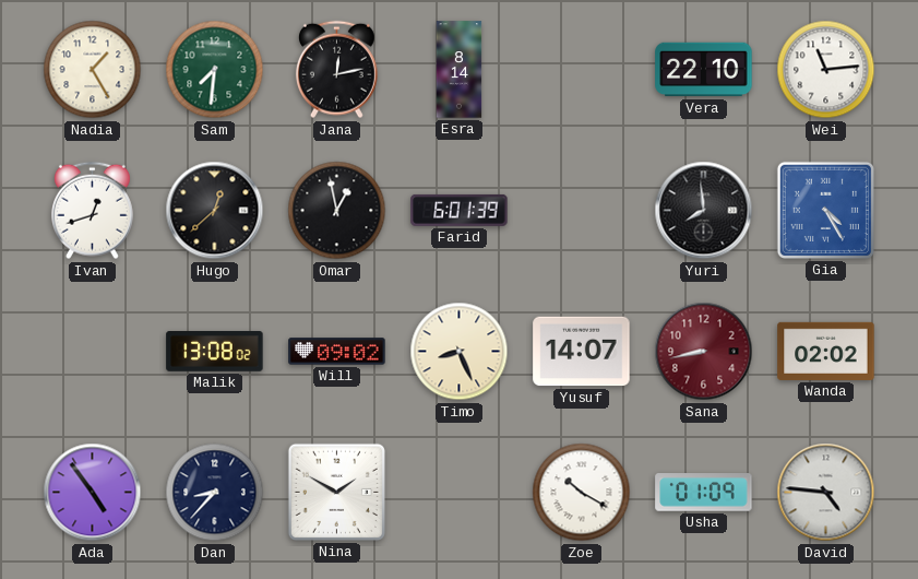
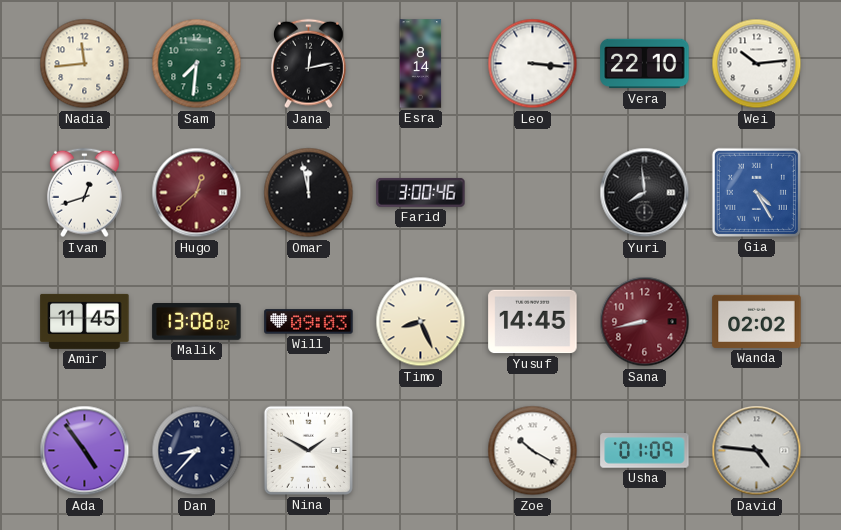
Nadia: 1:25 -> 11:44
Leo: none -> 3:16
Wei: 11:14 -> 10:14
Hugo dial: black -> burgundy
Omar: 12:58 -> 11:58
Farid: 6:01 -> 3:00
Amir: none -> 11:45
Will: 09:02 -> 09:03
Yusuf: 14:07 -> 14:45
